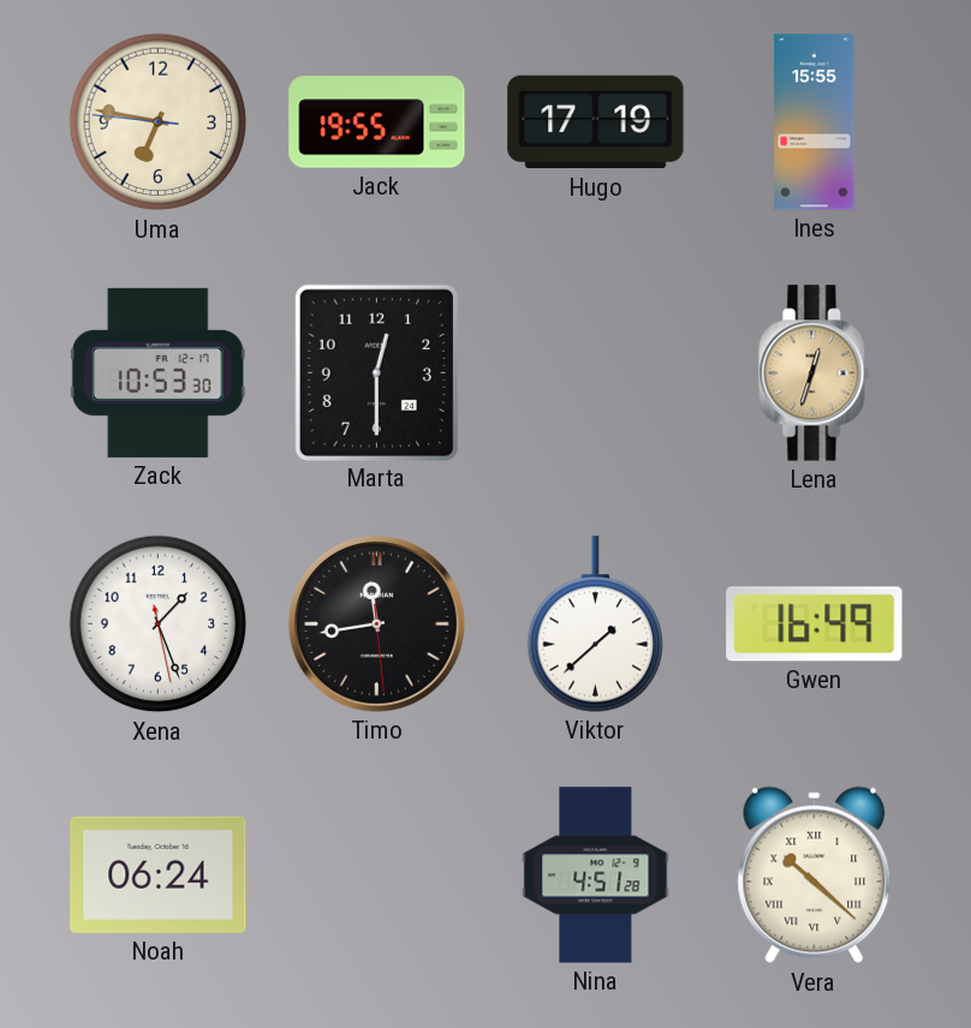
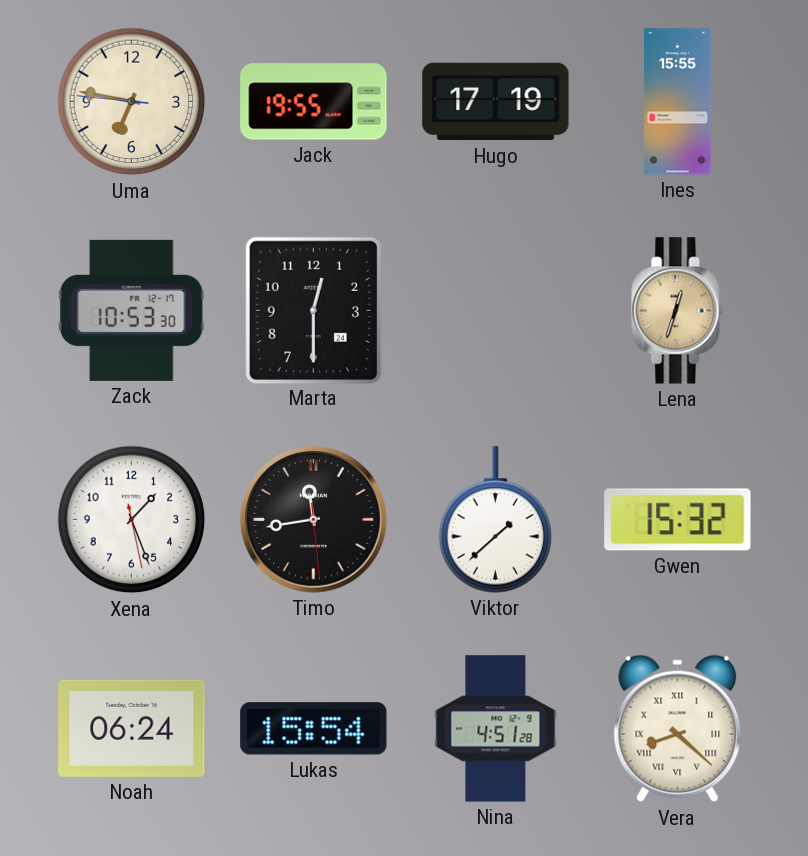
Gwen: 16:49 -> 15:32
Lukas: none -> 15:54
Vera: 10:22 -> 8:22
